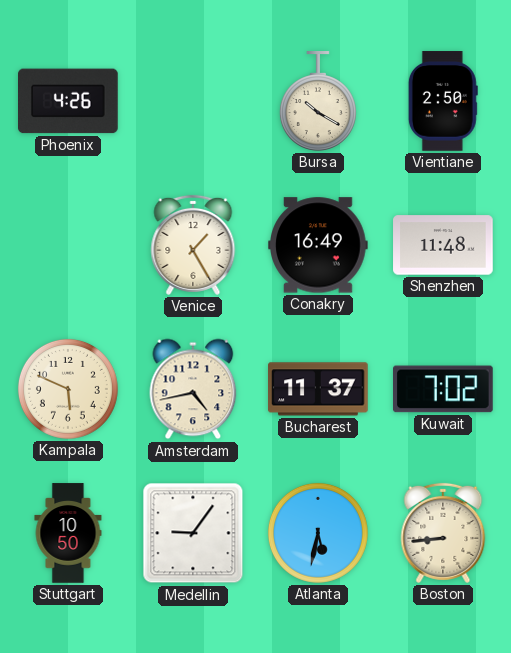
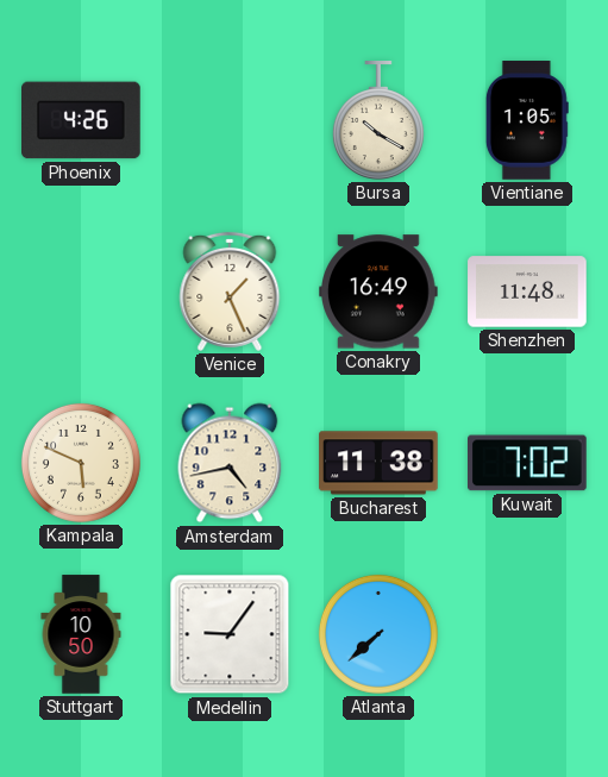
Vientiane: 2:50 -> 1:05
Venice: 1:25 -> 1:26
Bucharest: 11:37 -> 11:38
Atlanta: 5:32 -> 7:38
Boston: 8:44 -> none
